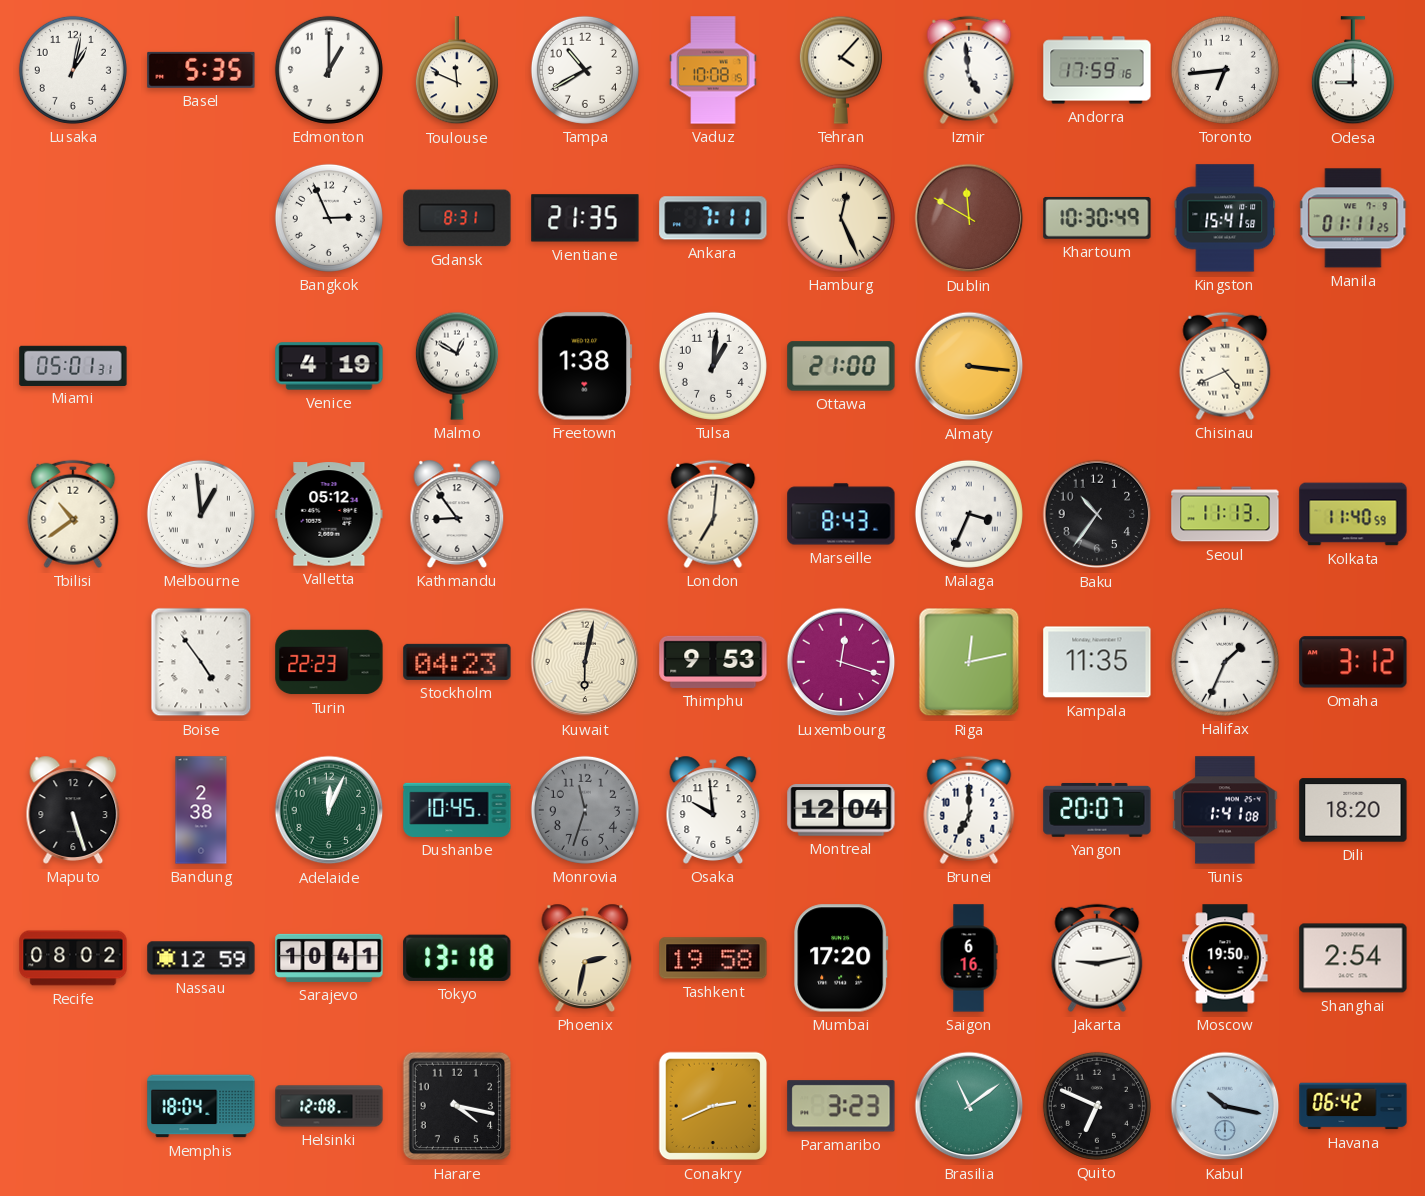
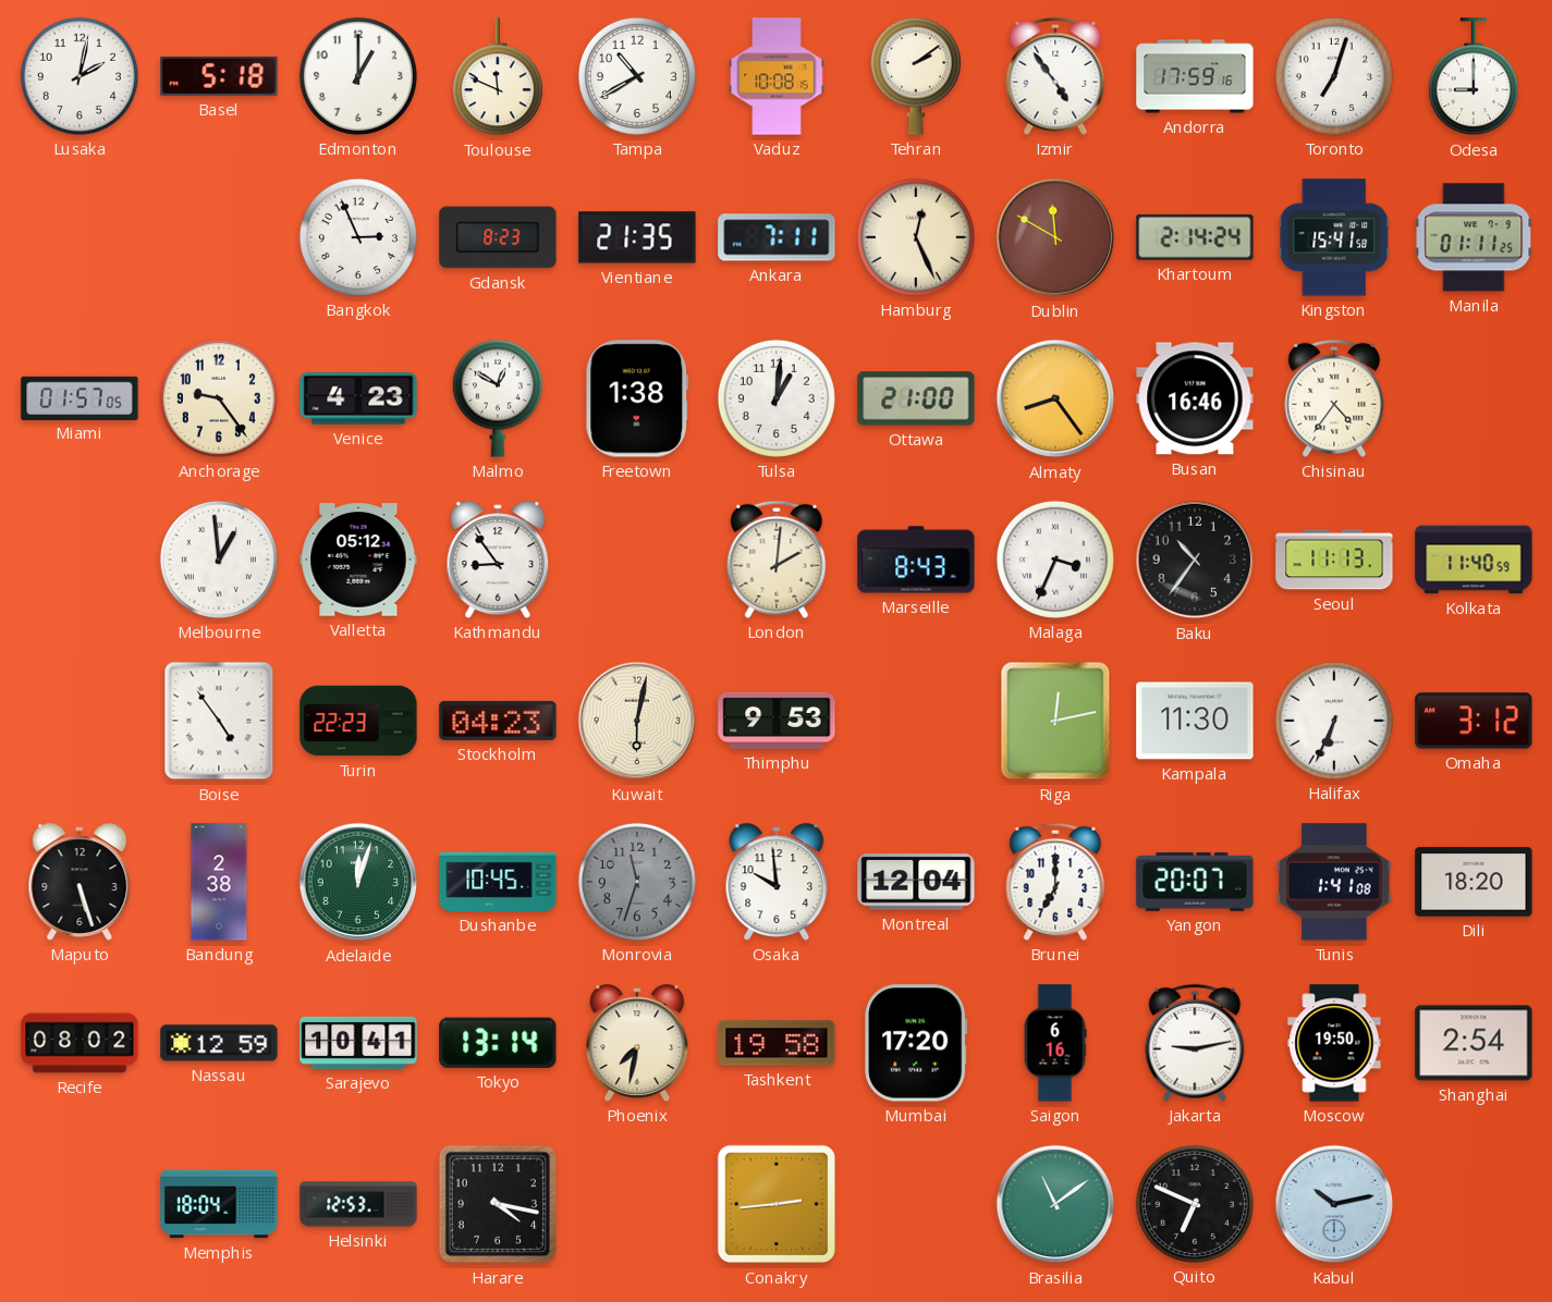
Lusaka: 1:02 -> 2:02
Basel: 5:35 -> 5:18
Tehran: 4:07 -> 2:09
Izmir: 4:59 -> 4:54
Toronto: 6:44 -> 7:03
Gdansk: 8:31 -> 8:23
Khartoum: 10:30 -> 2:14
Miami: 05:01 -> 01:57
Anchorage: none -> 9:24
Venice: 4:19 -> 4:23
Almaty: 3:16 -> 8:24
Busan: none -> 16:46
Chisinau: 4:41 -> 4:36
Tbilisi: 10:39 -> none
London: 7:01 -> 2:01
Luxembourg: 12:18 -> none
Kampala: 11:35 -> 11:30
Halifax: 1:34 -> 6:34
Adelaide: 12:04 -> 12:03
Tokyo: 13:18 -> 13:14
Phoenix: 2:32 -> 7:32
Helsinki: 12:08 -> 12:53
Conakry: 2:41 -> 2:44
Paramaribo: 3:23 -> none
Kabul: 10:17 -> 10:13
Havana: 06:42 -> none
